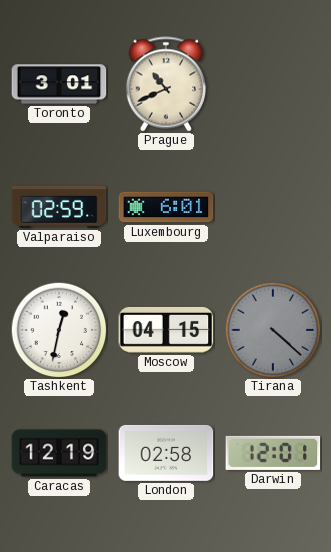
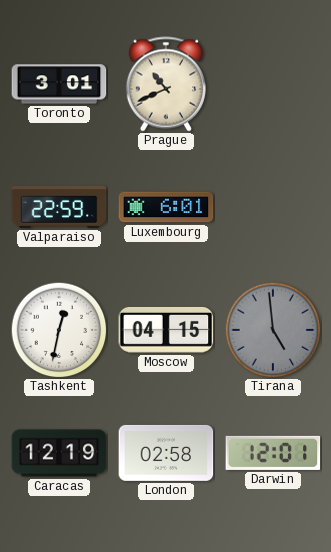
Valparaiso: 02:59 -> 22:59
Tirana: 4:22 -> 4:59
